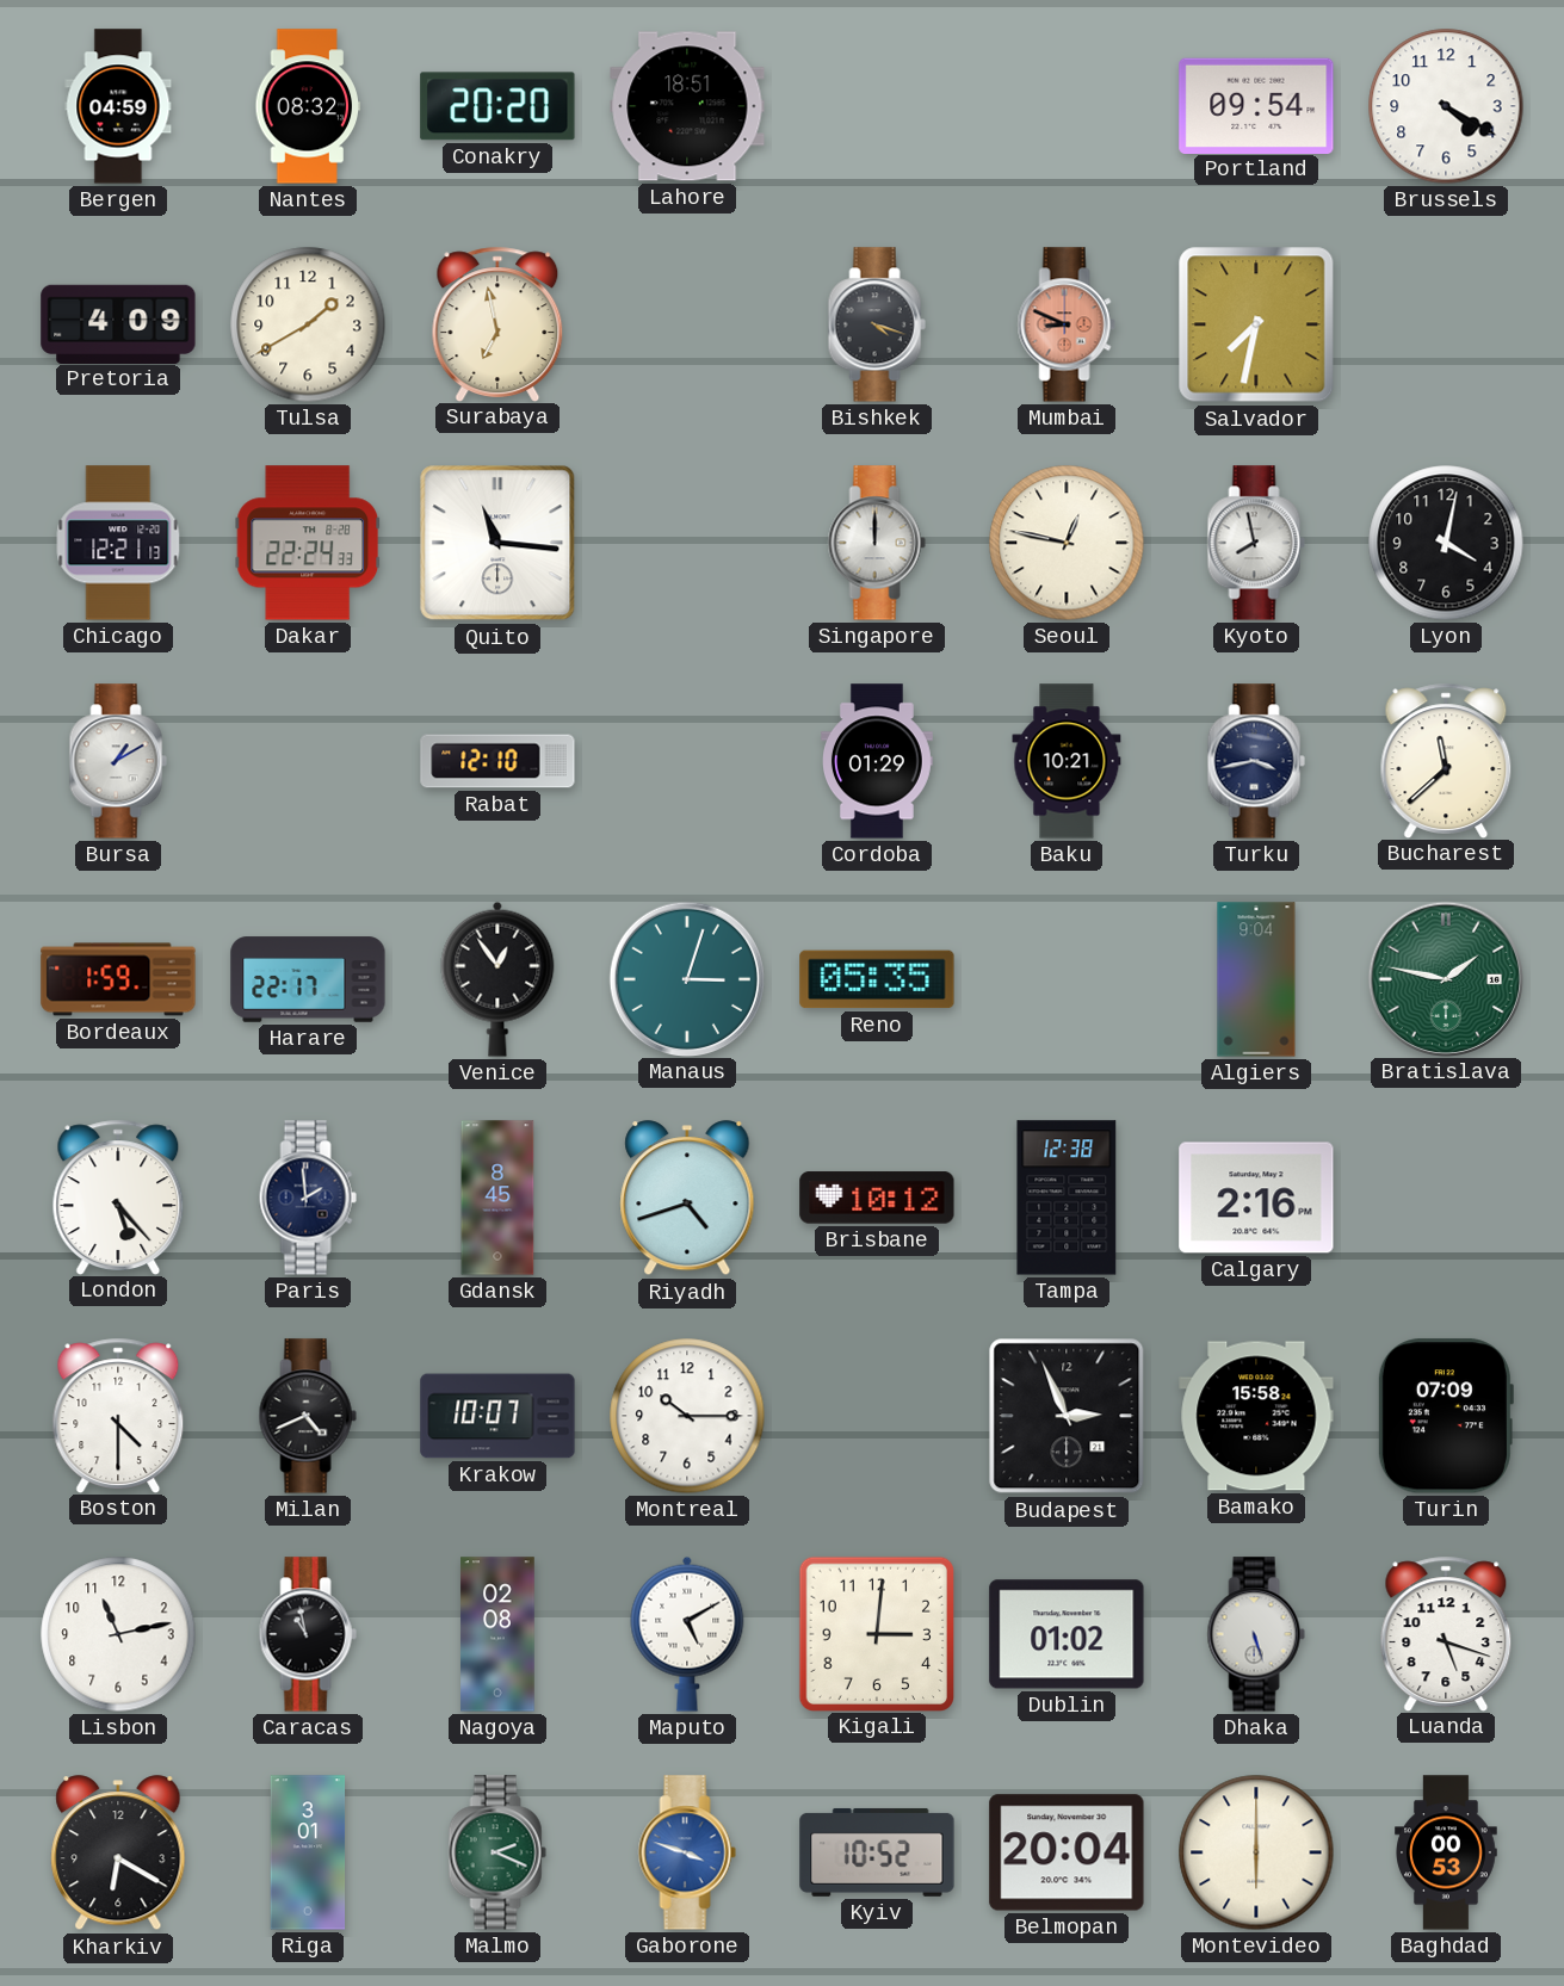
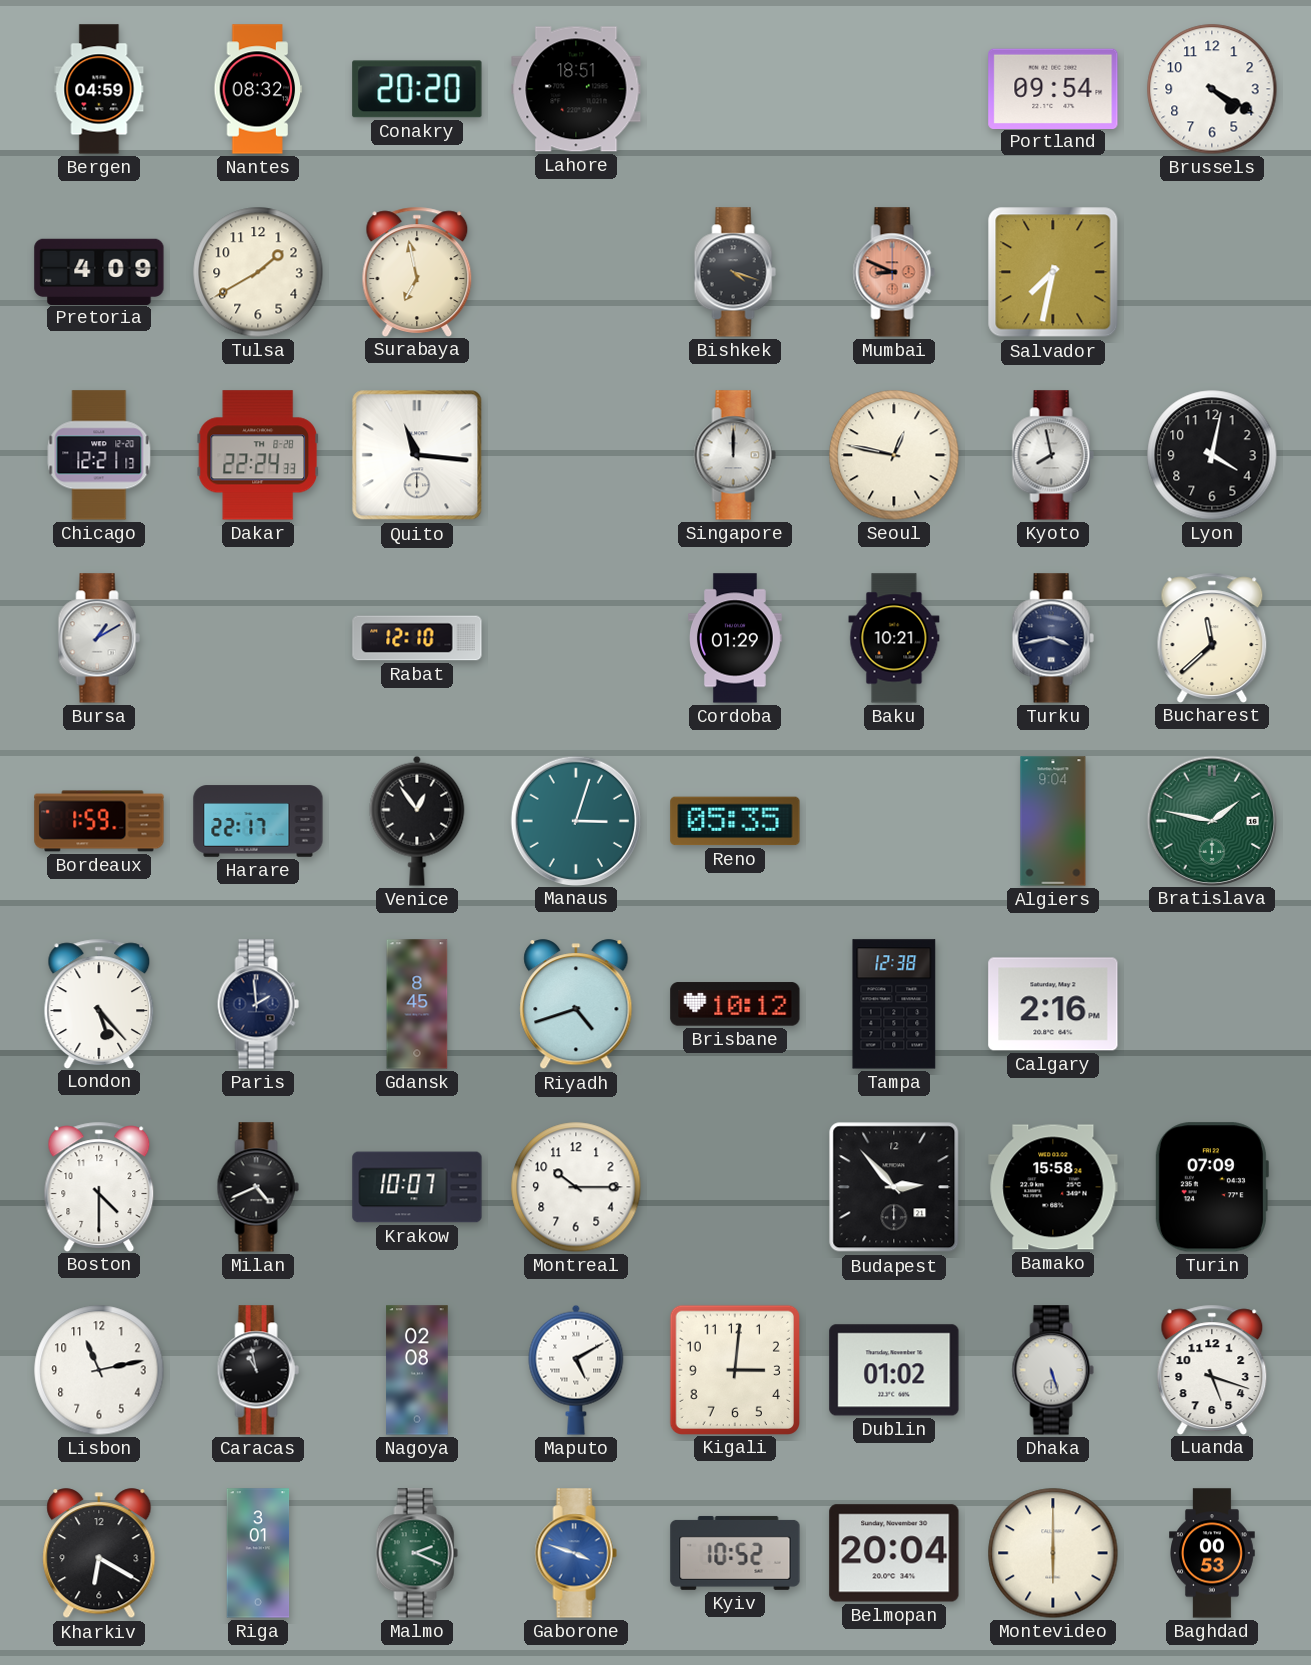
Budapest: 2:56 -> 2:53
